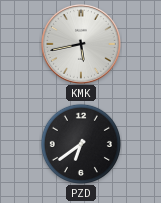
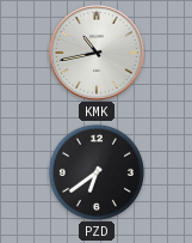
KMK: 5:43 -> 10:43
